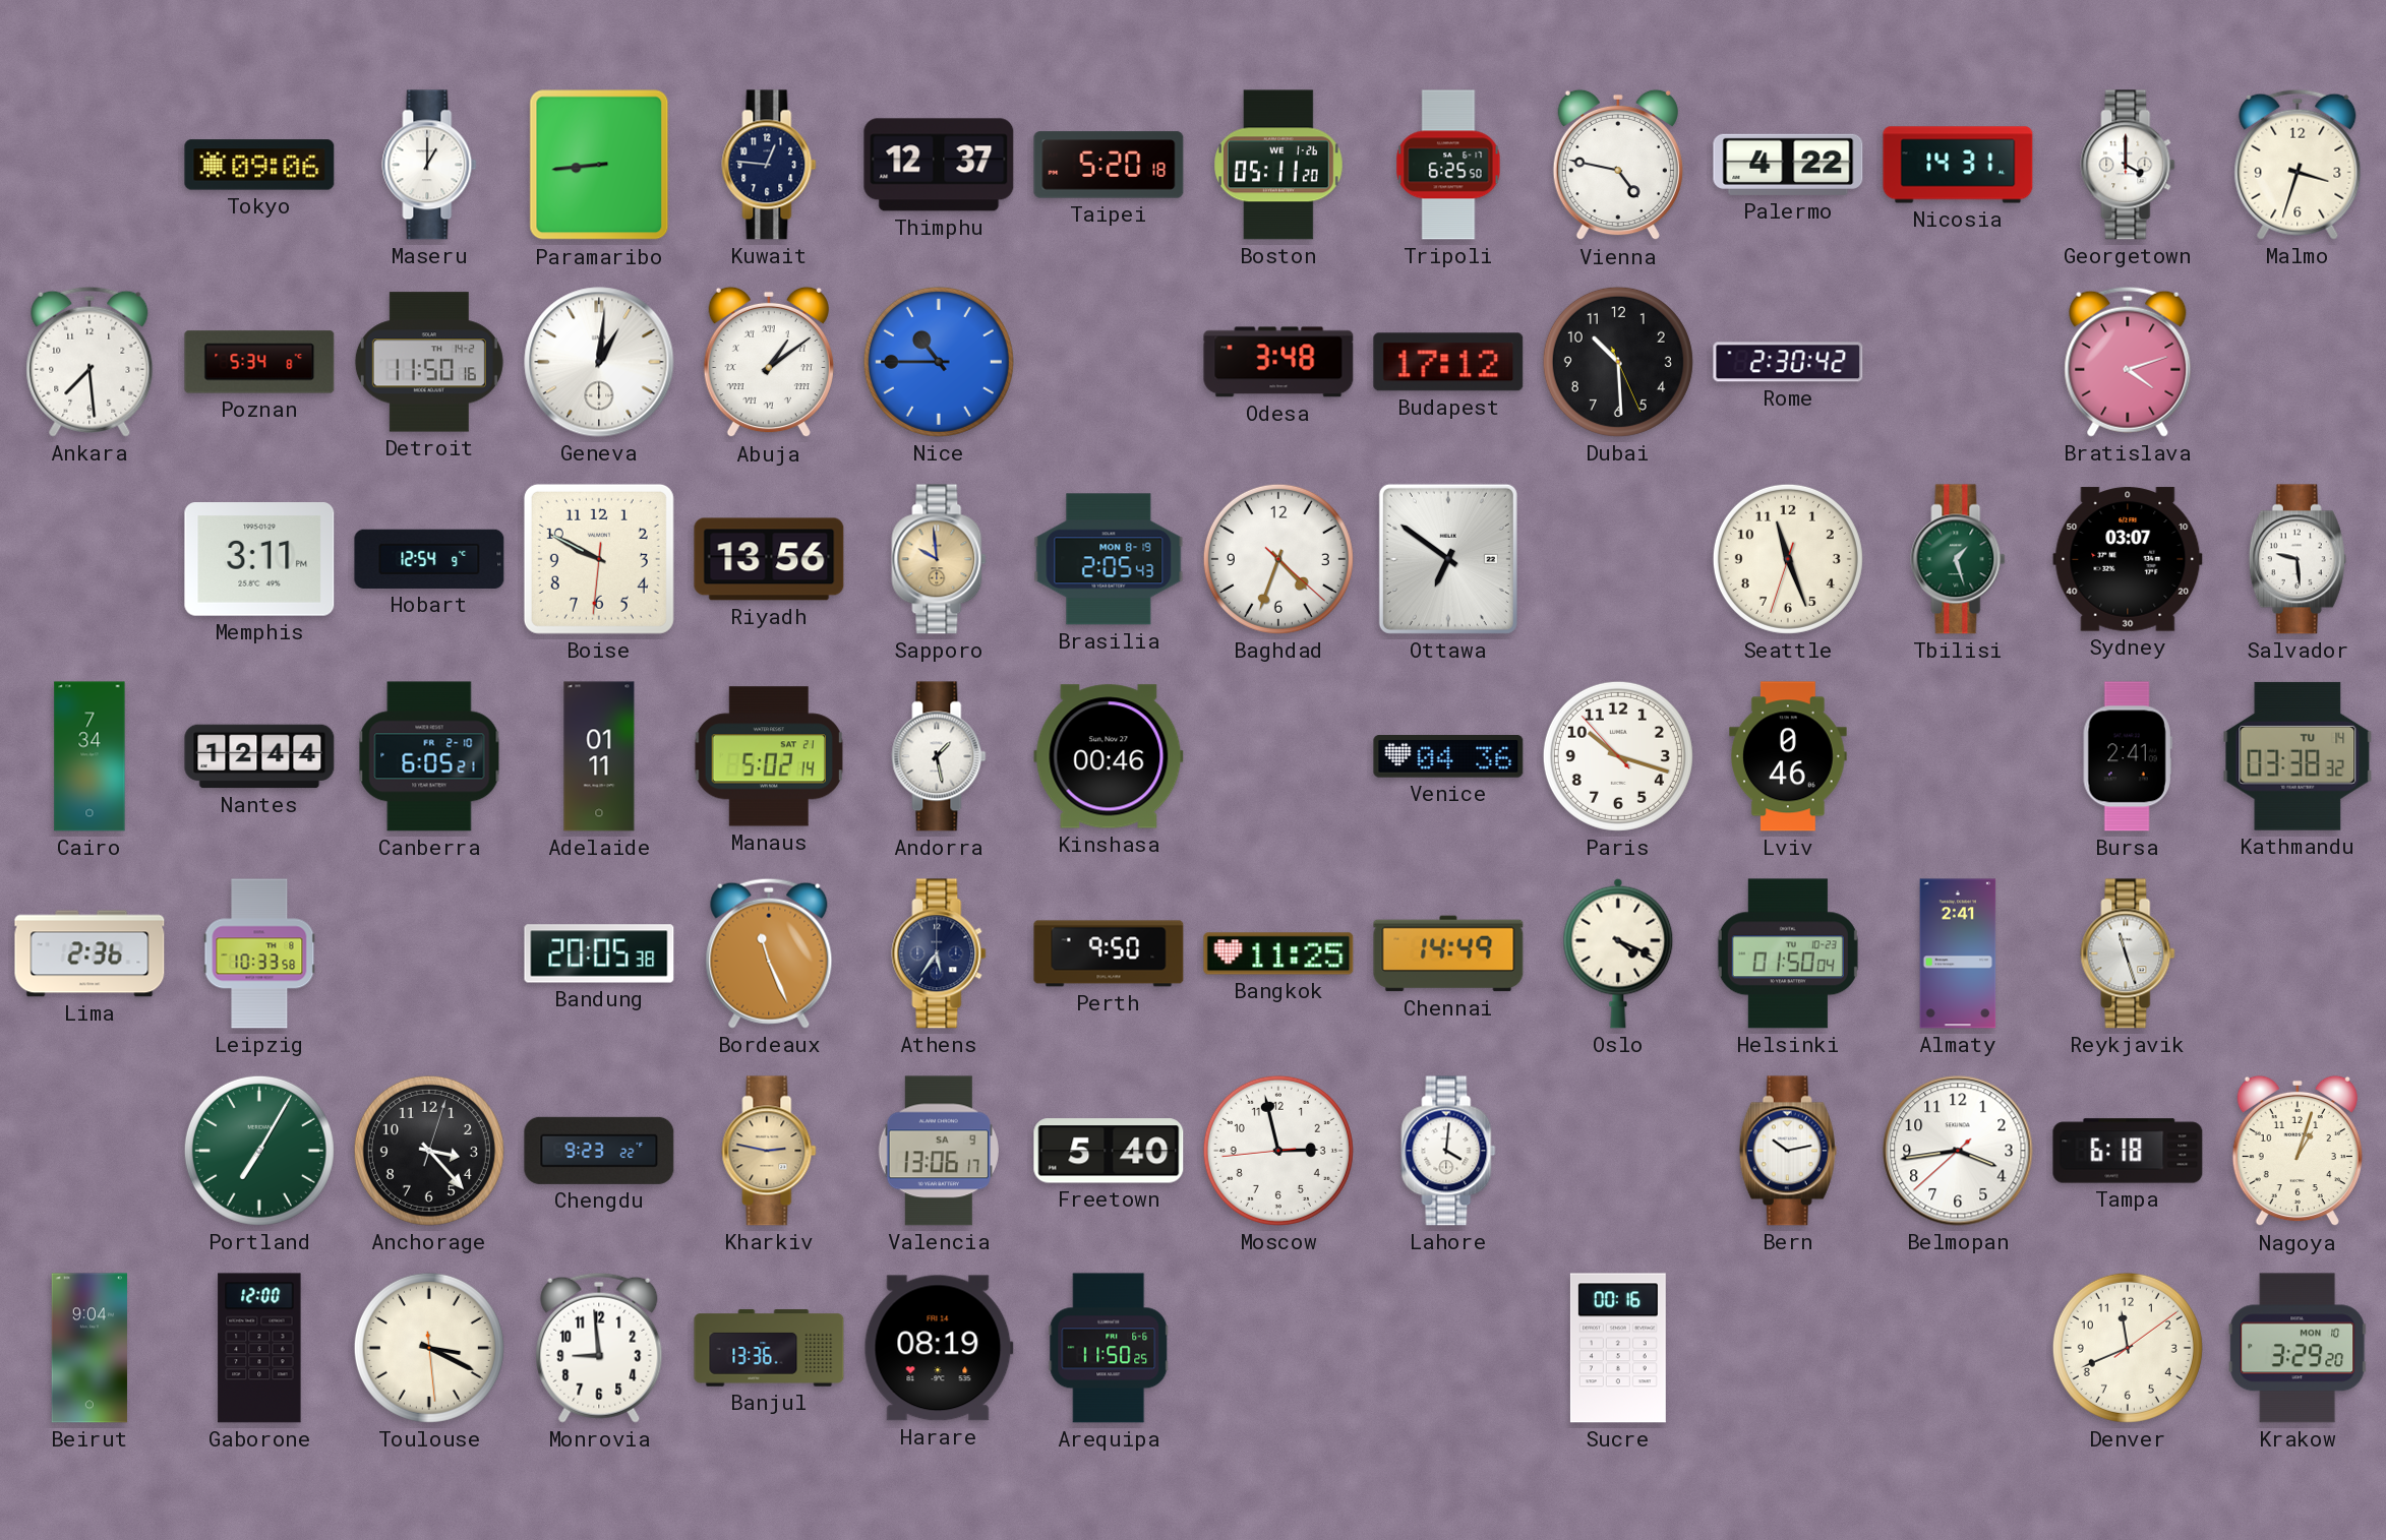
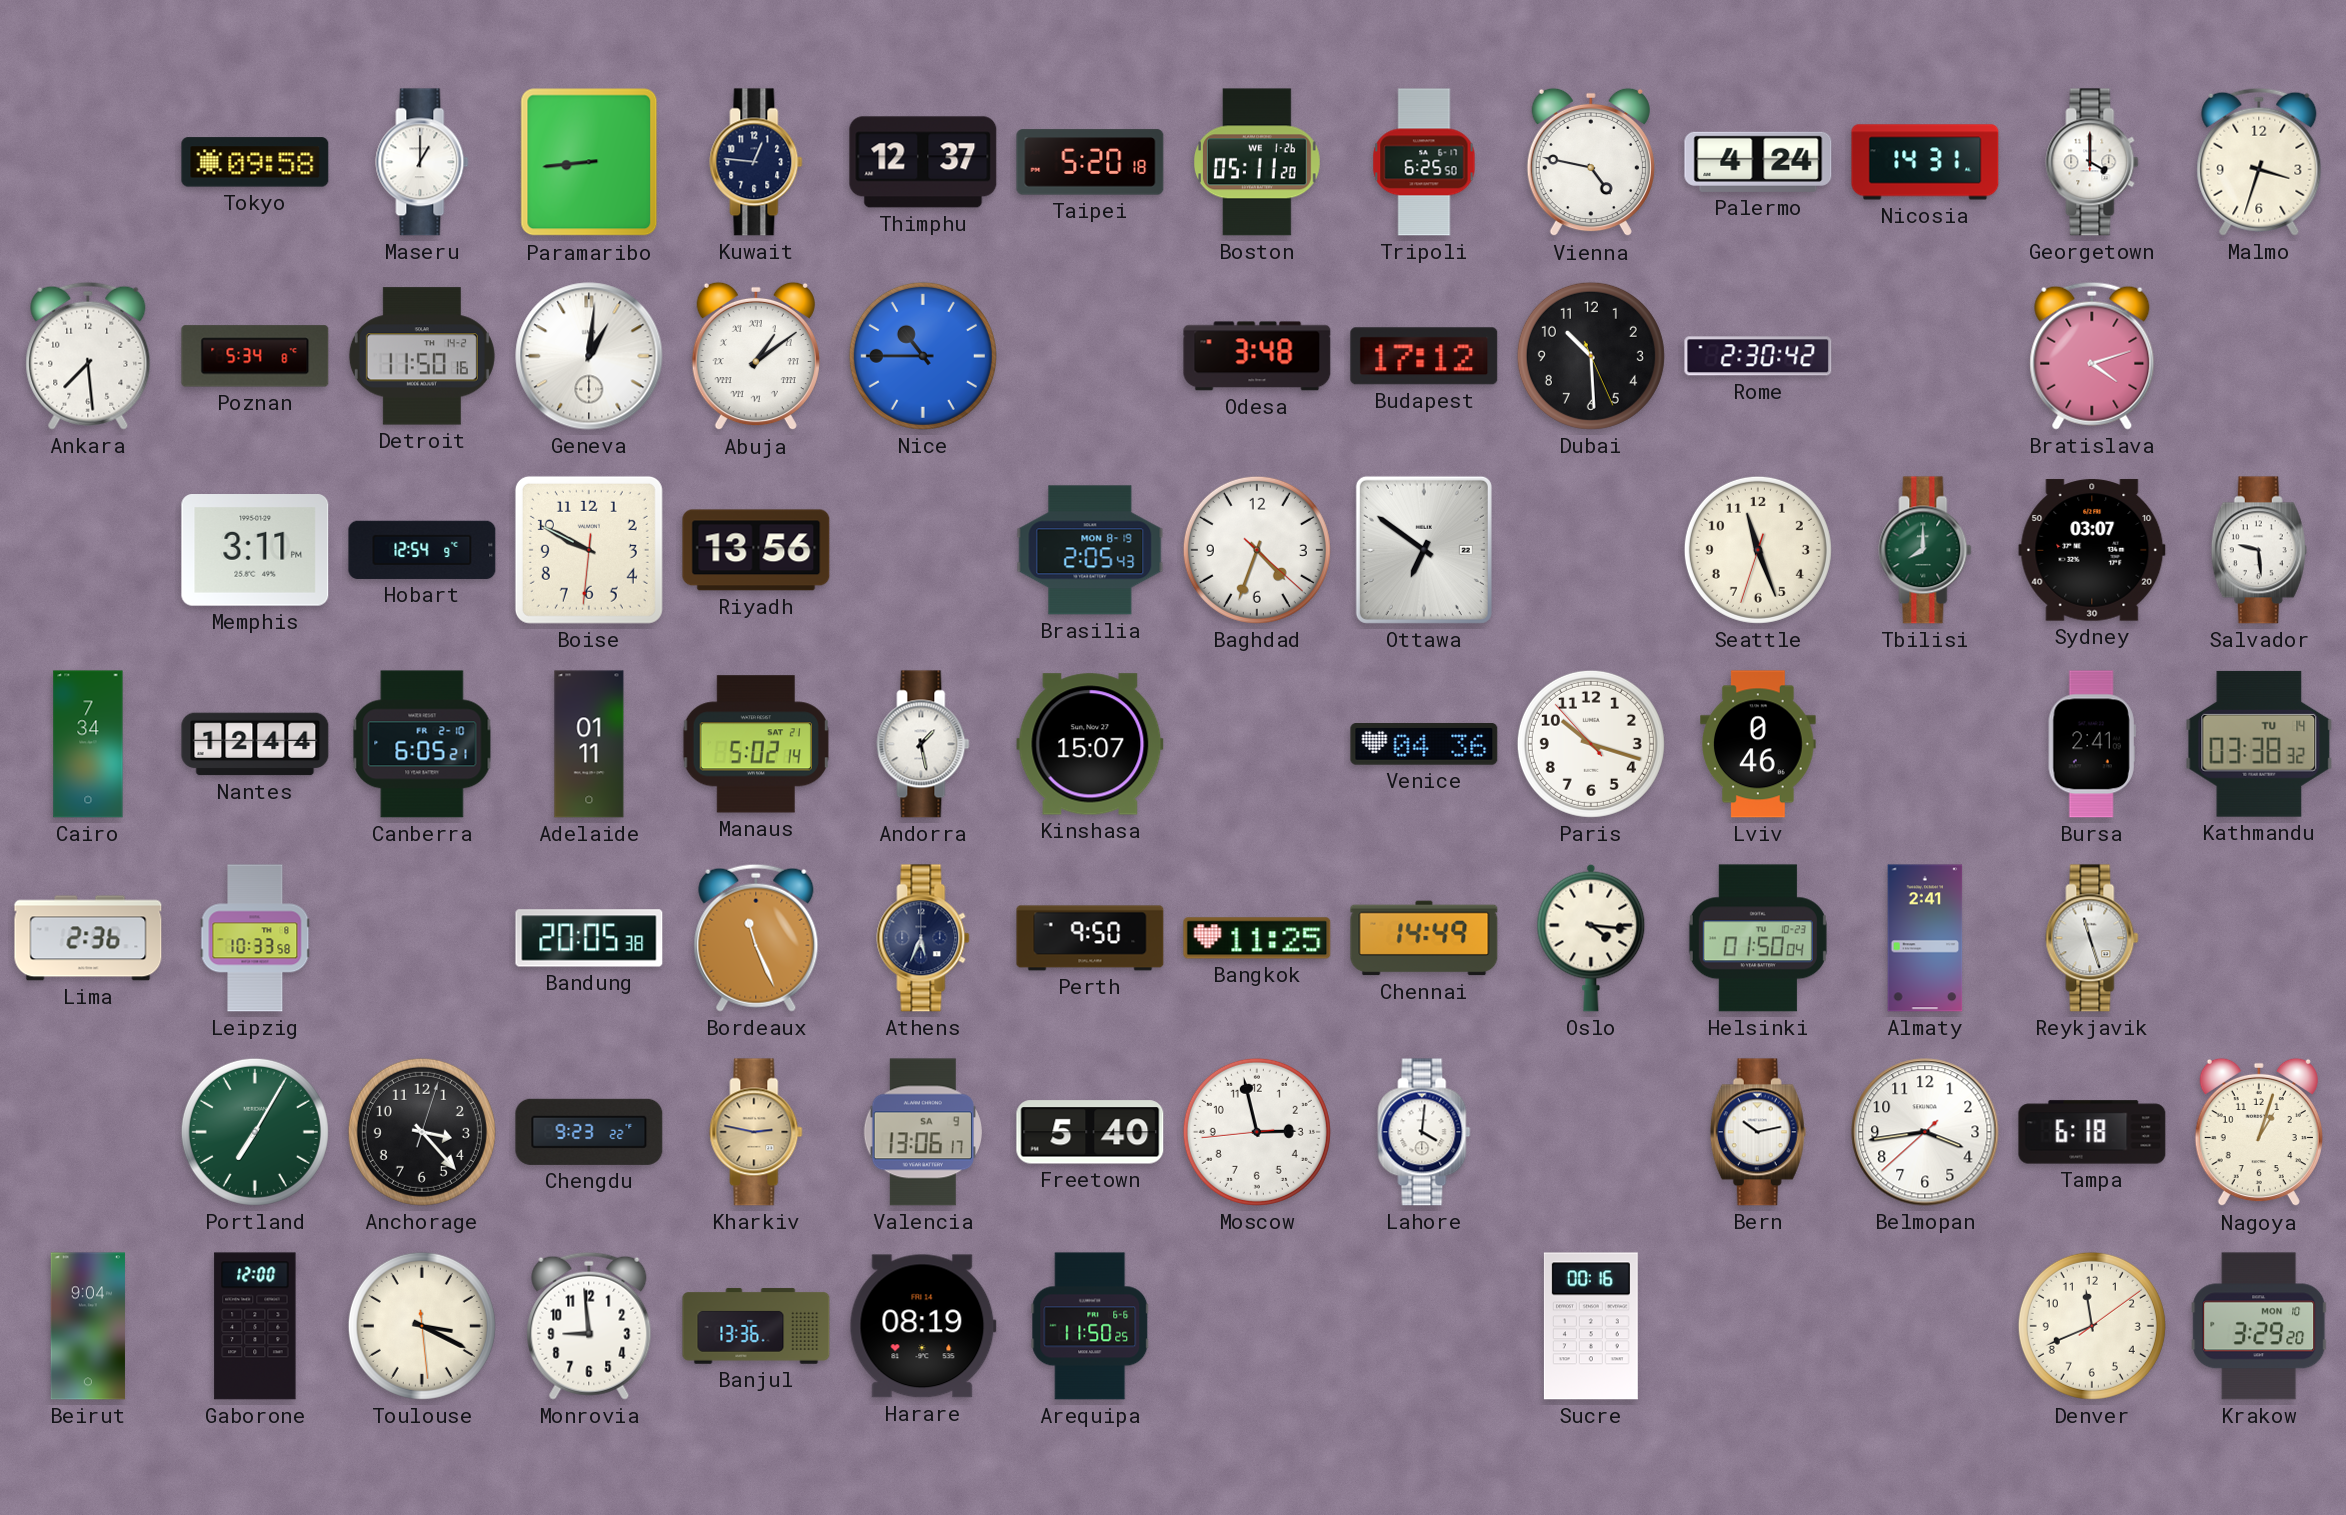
Tokyo: 09:06 -> 09:58
Palermo: 4:22 -> 4:24
Sapporo: 9:59 -> none
Tbilisi: 1:27 -> 8:00
Kinshasa: 00:46 -> 15:07
Athens: 5:36 -> 5:34
Oslo: 4:19 -> 4:16
